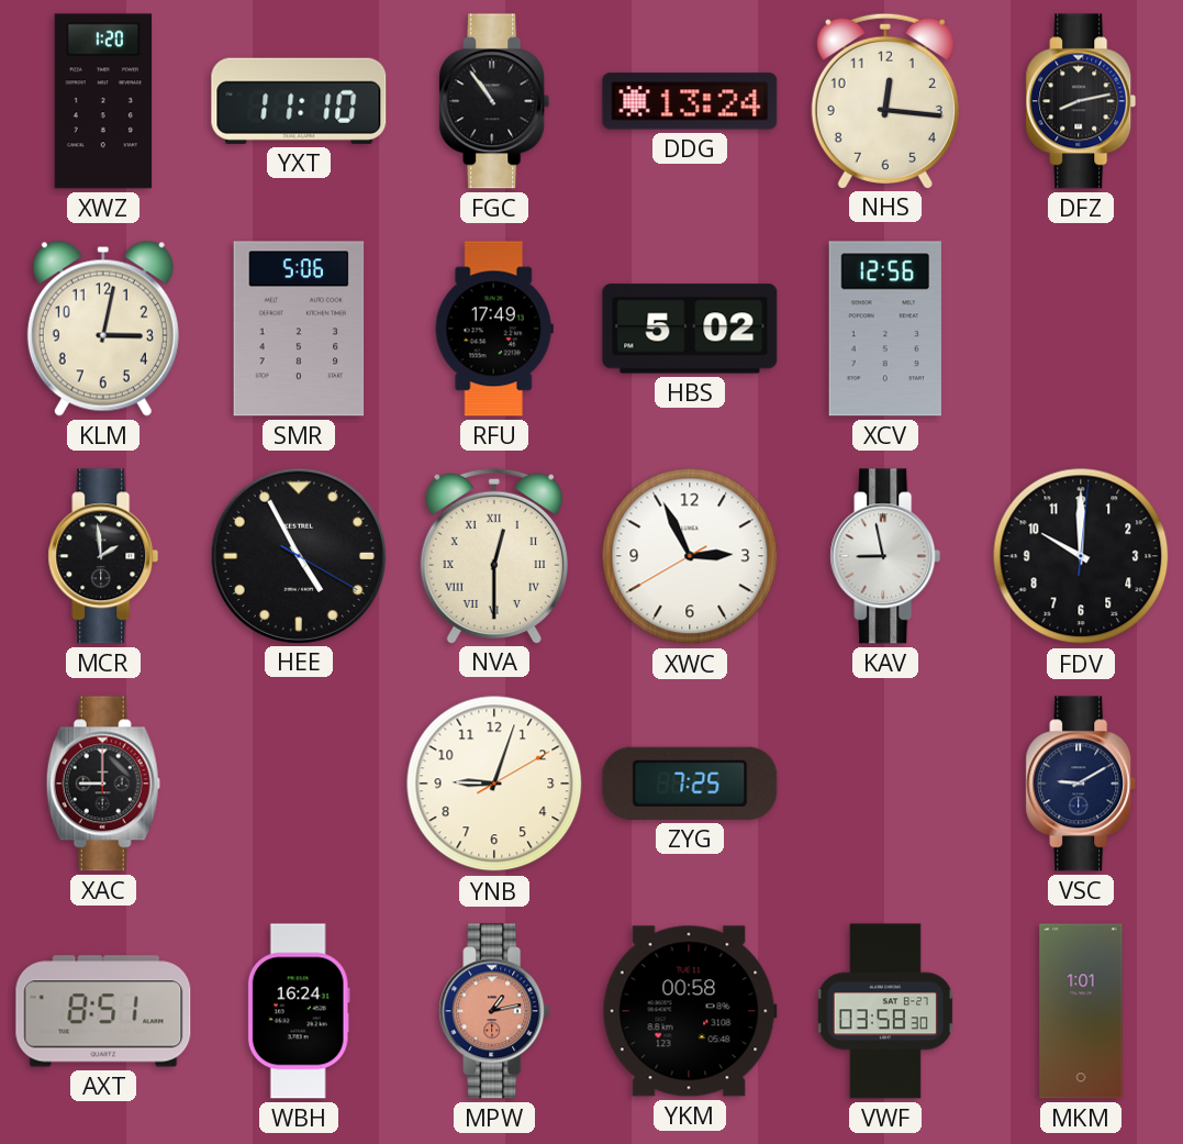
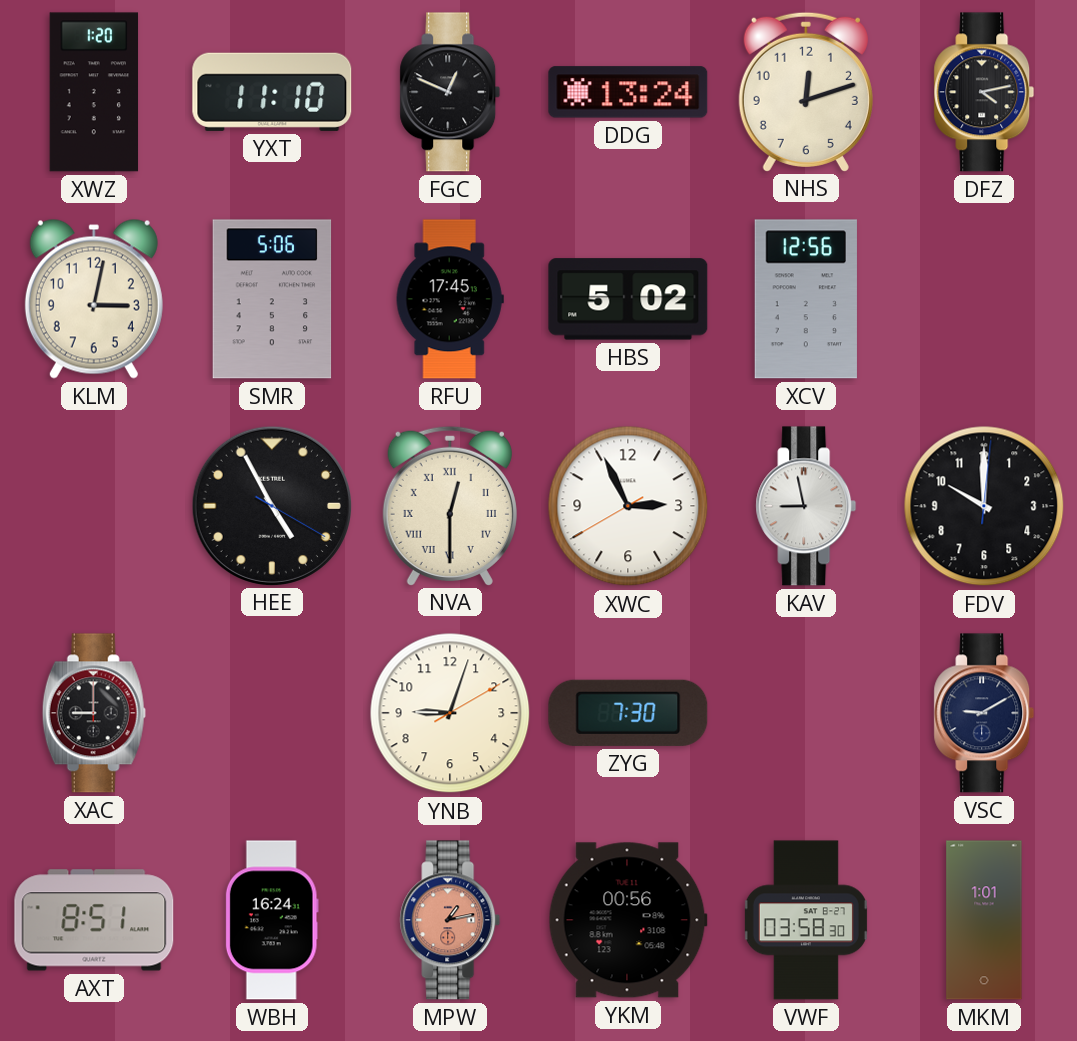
FGC: 10:54 -> 12:49
NHS: 12:16 -> 12:12
DFZ: 8:13 -> 4:13
RFU: 17:49 -> 17:45
MCR: 1:59 -> none
ZYG: 7:25 -> 7:30
YKM: 00:58 -> 00:56
